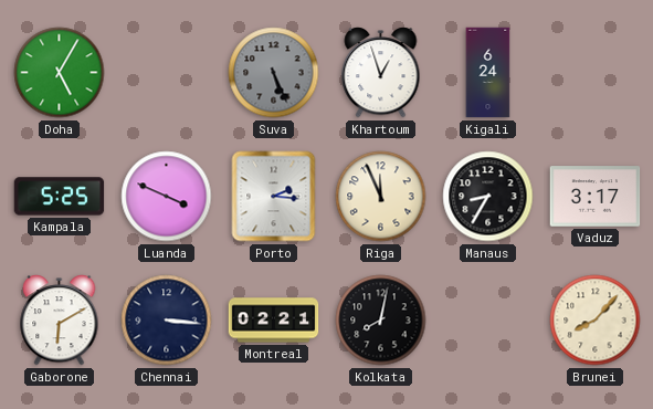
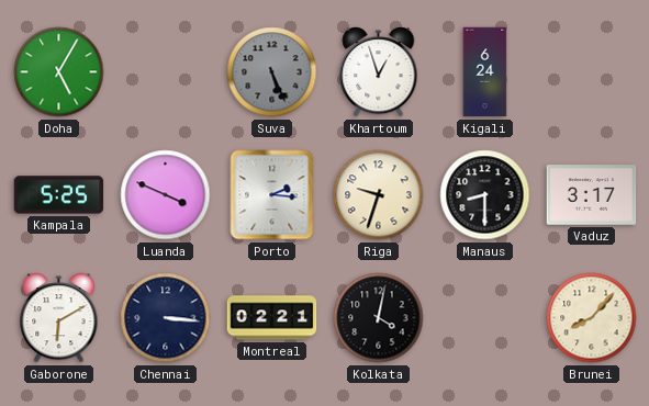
Riga: 11:56 -> 9:33
Manaus: 8:35 -> 8:30
Kolkata: 8:02 -> 4:02
